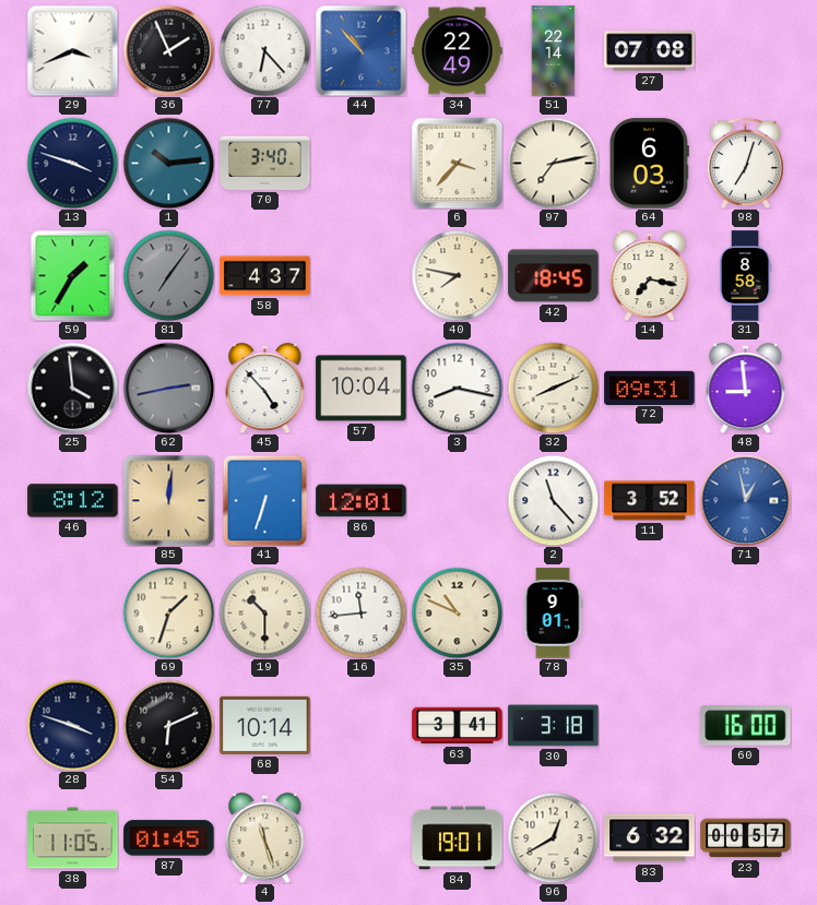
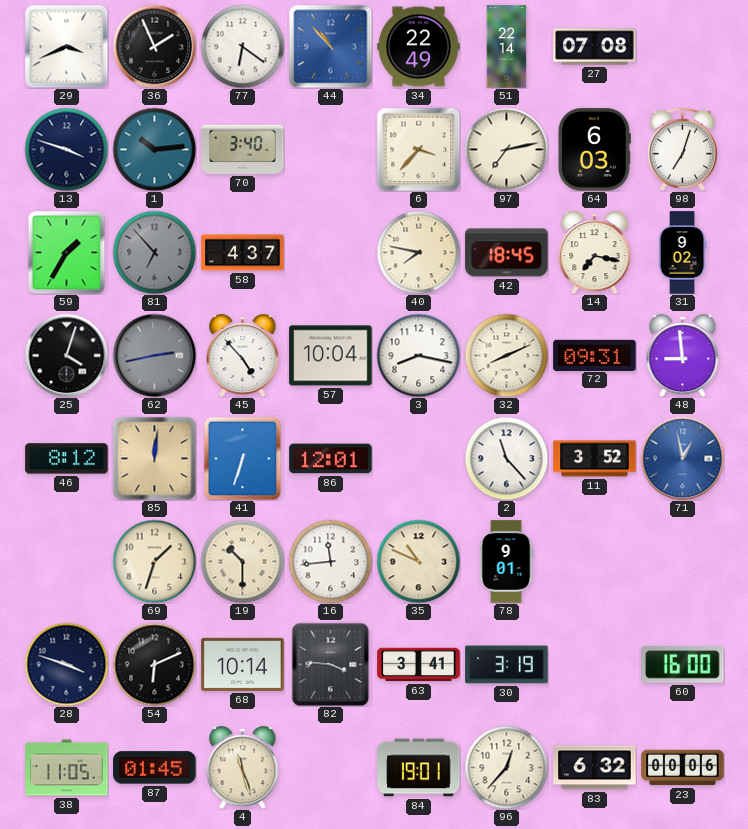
77: 6:23 -> 6:21
81: 7:06 -> 6:53
31: 8:58 -> 9:02
25: 3:59 -> 4:03
82: none -> 3:46
30: 3:18 -> 3:19
96: 12:40 -> 12:37
23: 00:57 -> 00:06
